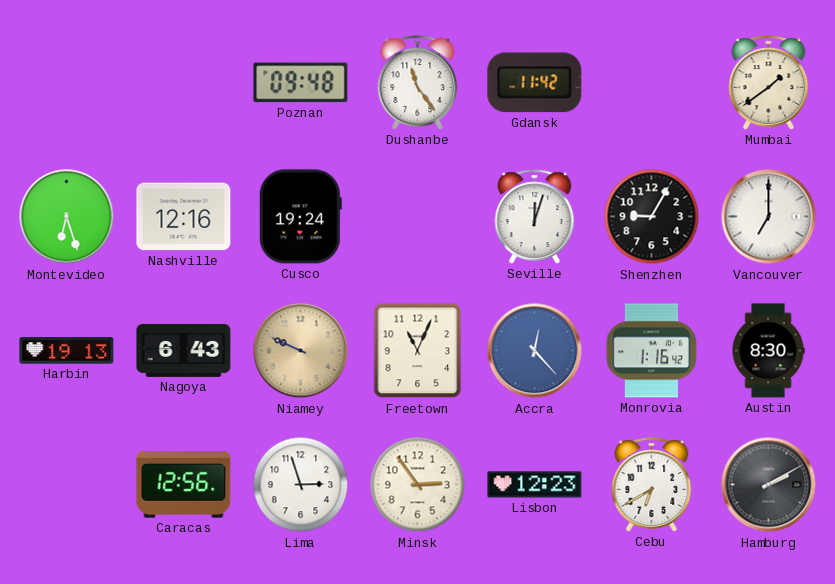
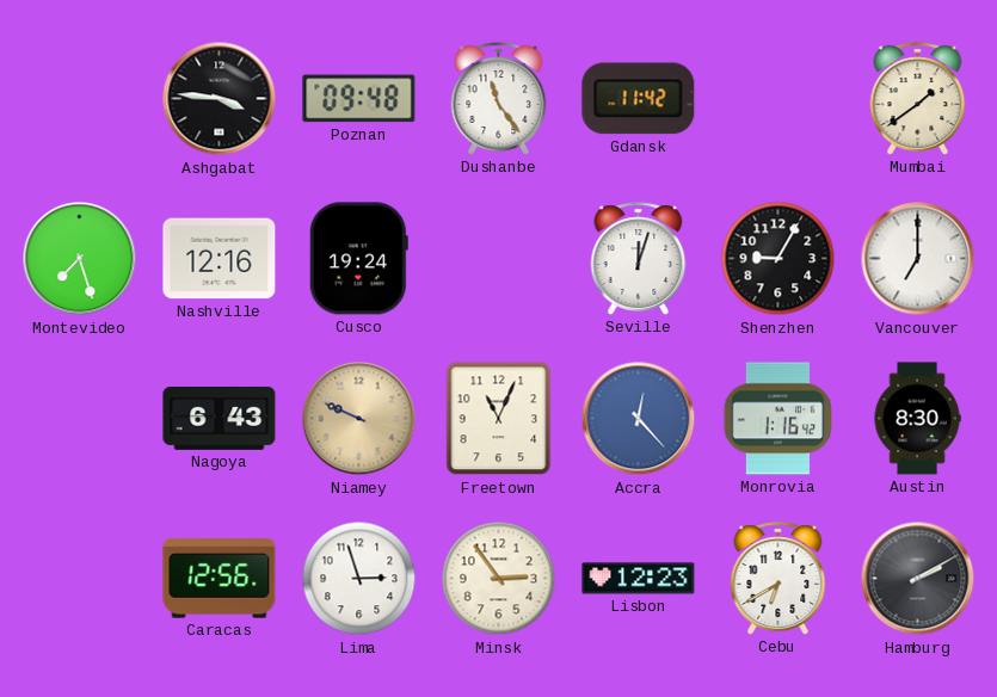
Ashgabat: none -> 3:46
Montevideo: 6:27 -> 7:27
Harbin: 19:13 -> none
